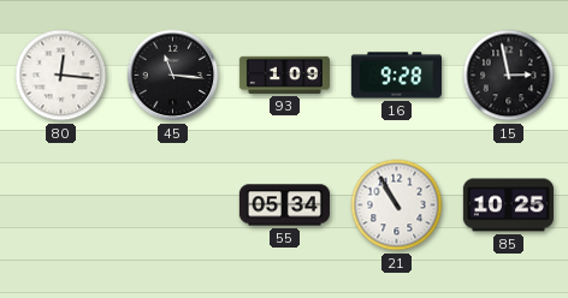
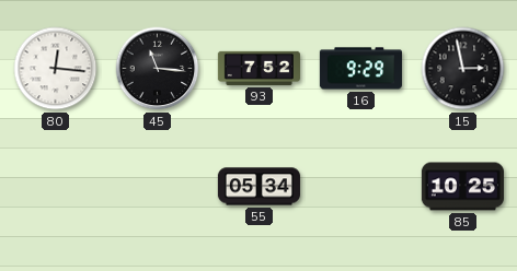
93: 1:09 -> 7:52
16: 9:28 -> 9:29
21: 10:55 -> none
